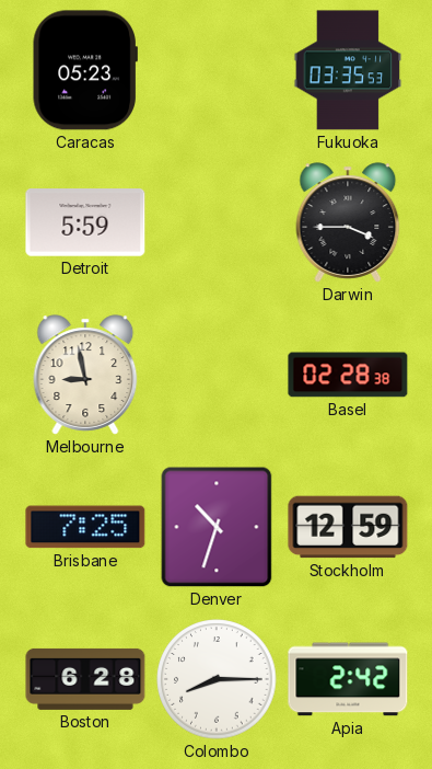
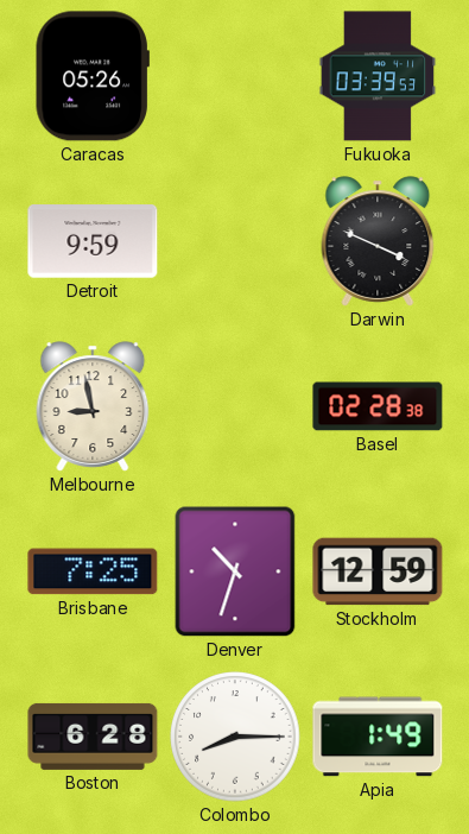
Caracas: 05:23 -> 05:26
Fukuoka: 03:35 -> 03:39
Detroit: 5:59 -> 9:59
Darwin: 3:45 -> 3:49
Apia: 2:42 -> 1:49
